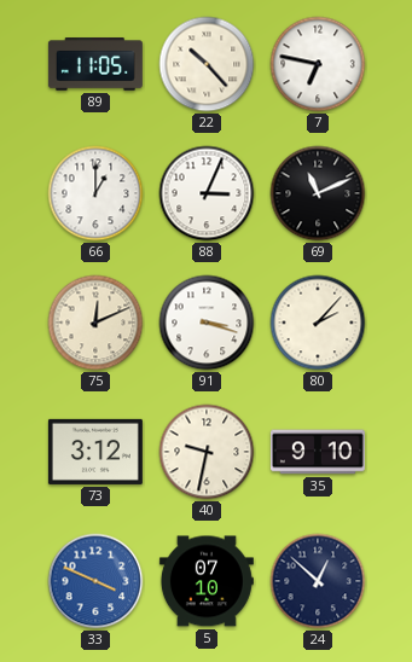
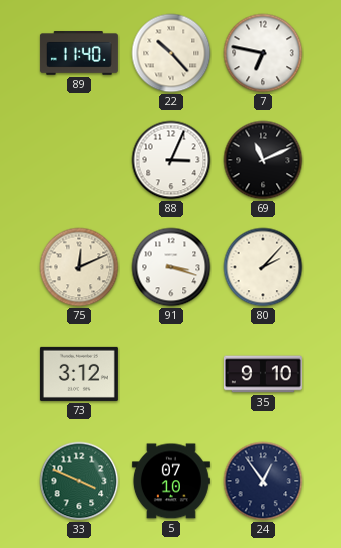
89: 11:05 -> 11:40
66: 1:00 -> none
40: 9:32 -> none
33 dial: blue -> green
24: 12:52 -> 12:54
